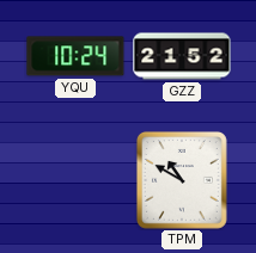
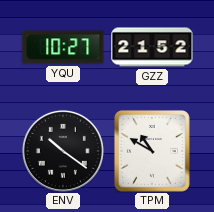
YQU: 10:24 -> 10:27
ENV: none -> 10:21
